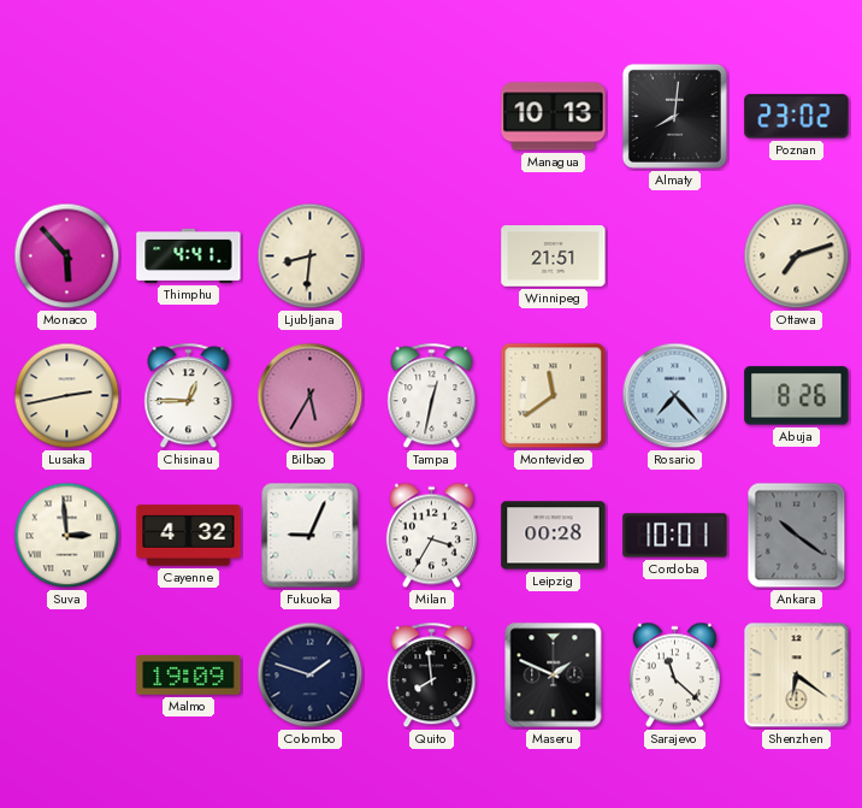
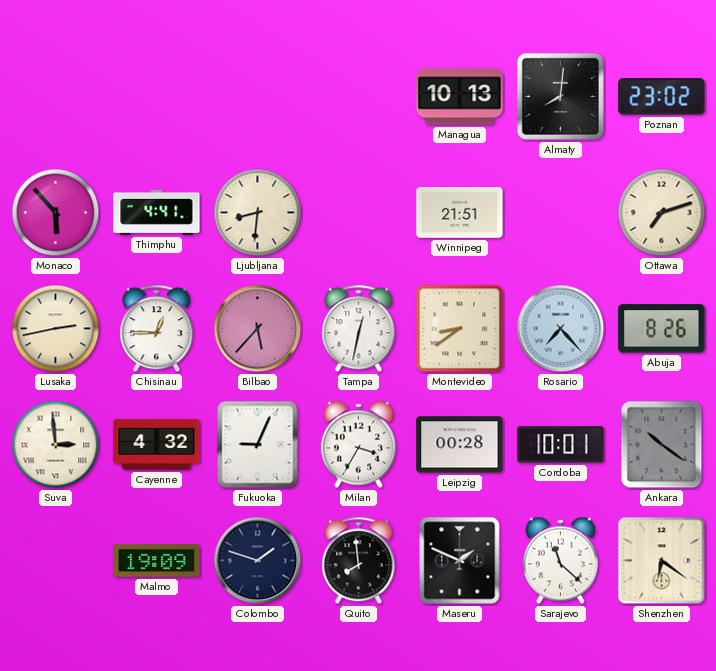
Bilbao: 5:35 -> 5:37
Montevideo: 11:39 -> 8:39
